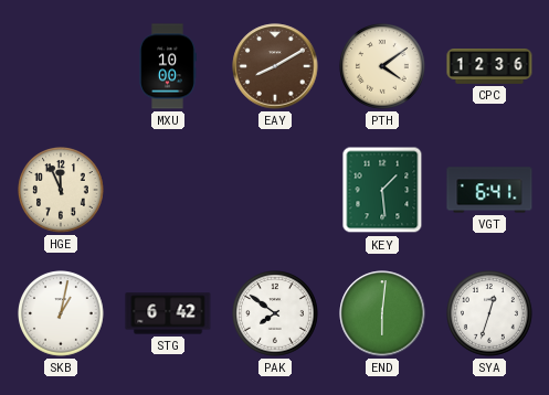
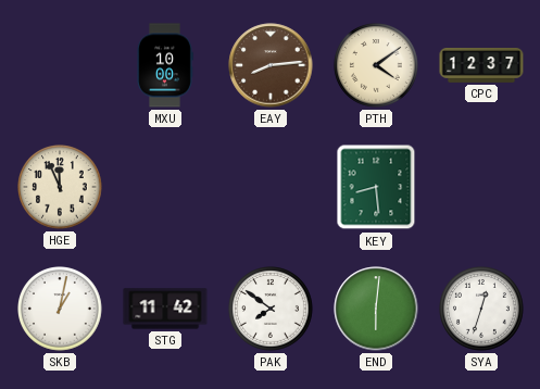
EAY: 8:10 -> 8:14
CPC: 12:36 -> 12:37
KEY: 1:29 -> 8:29
VGT: 6:41 -> none
STG: 6:42 -> 11:42
